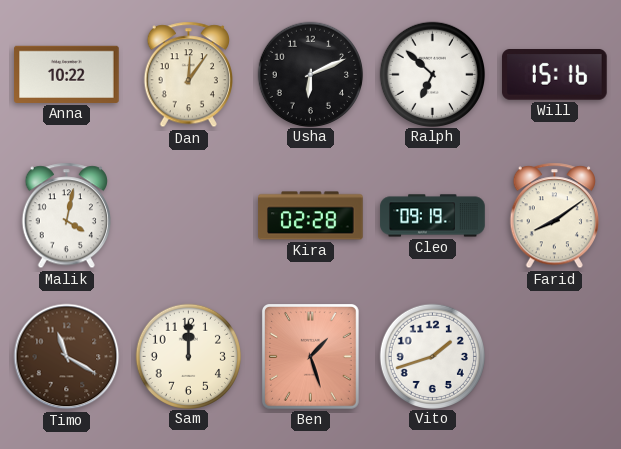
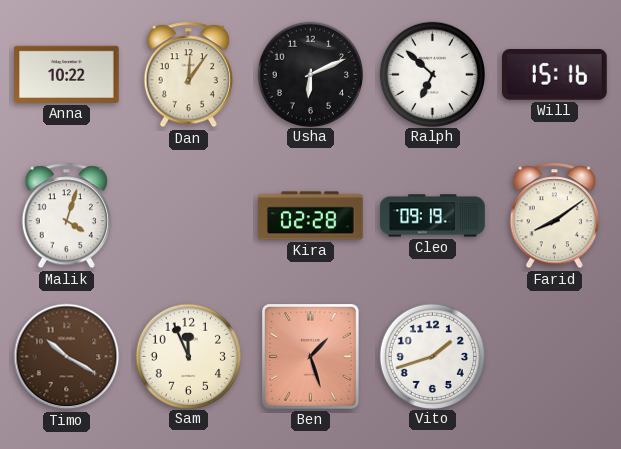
Malik: 4:02 -> 4:03
Timo: 11:20 -> 10:20
Sam: 12:00 -> 11:56
